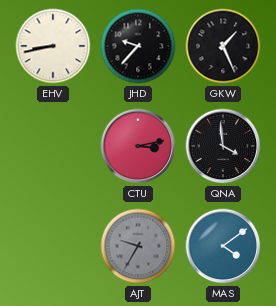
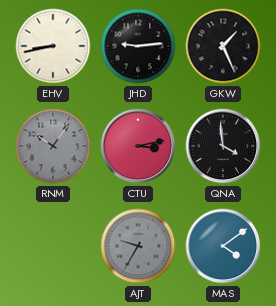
JHD: 9:37 -> 9:14
RNM: none -> 10:06
